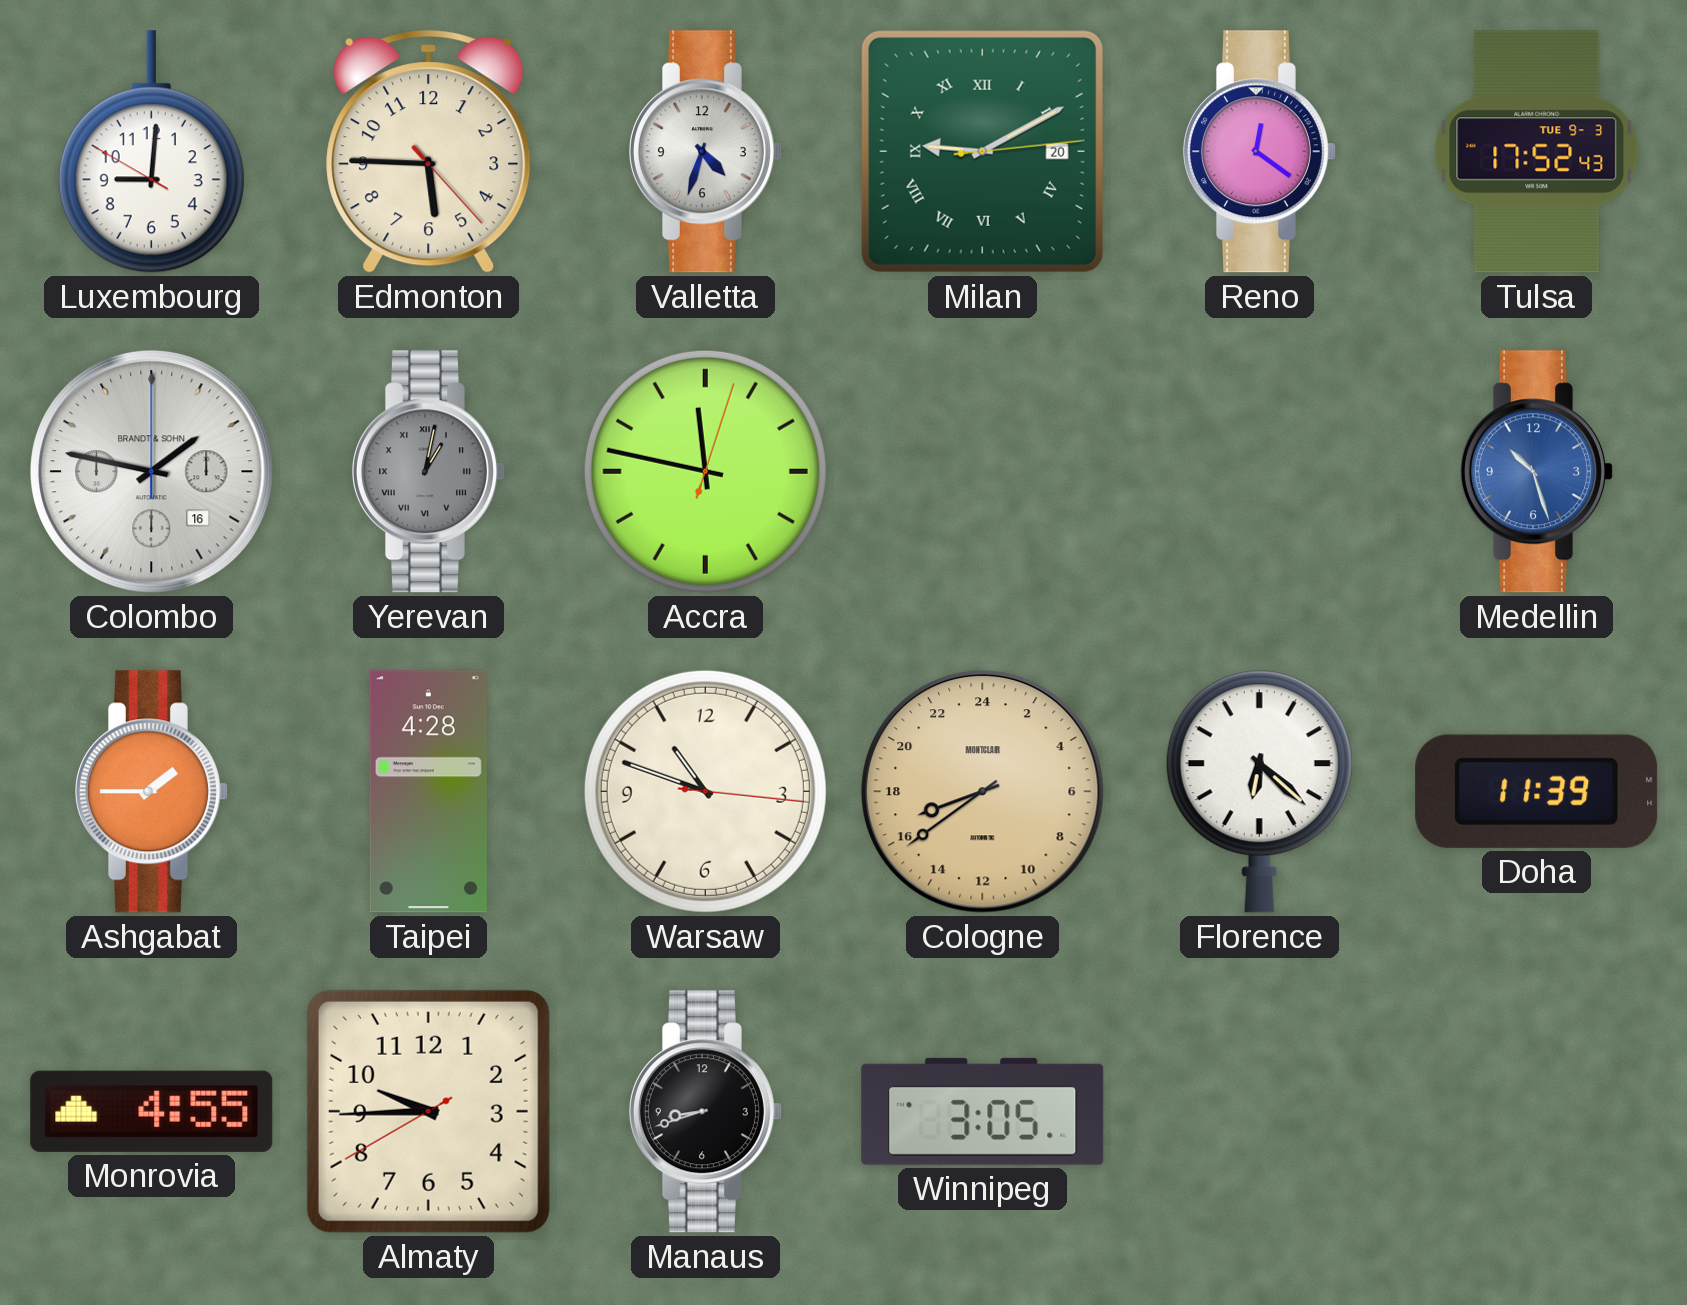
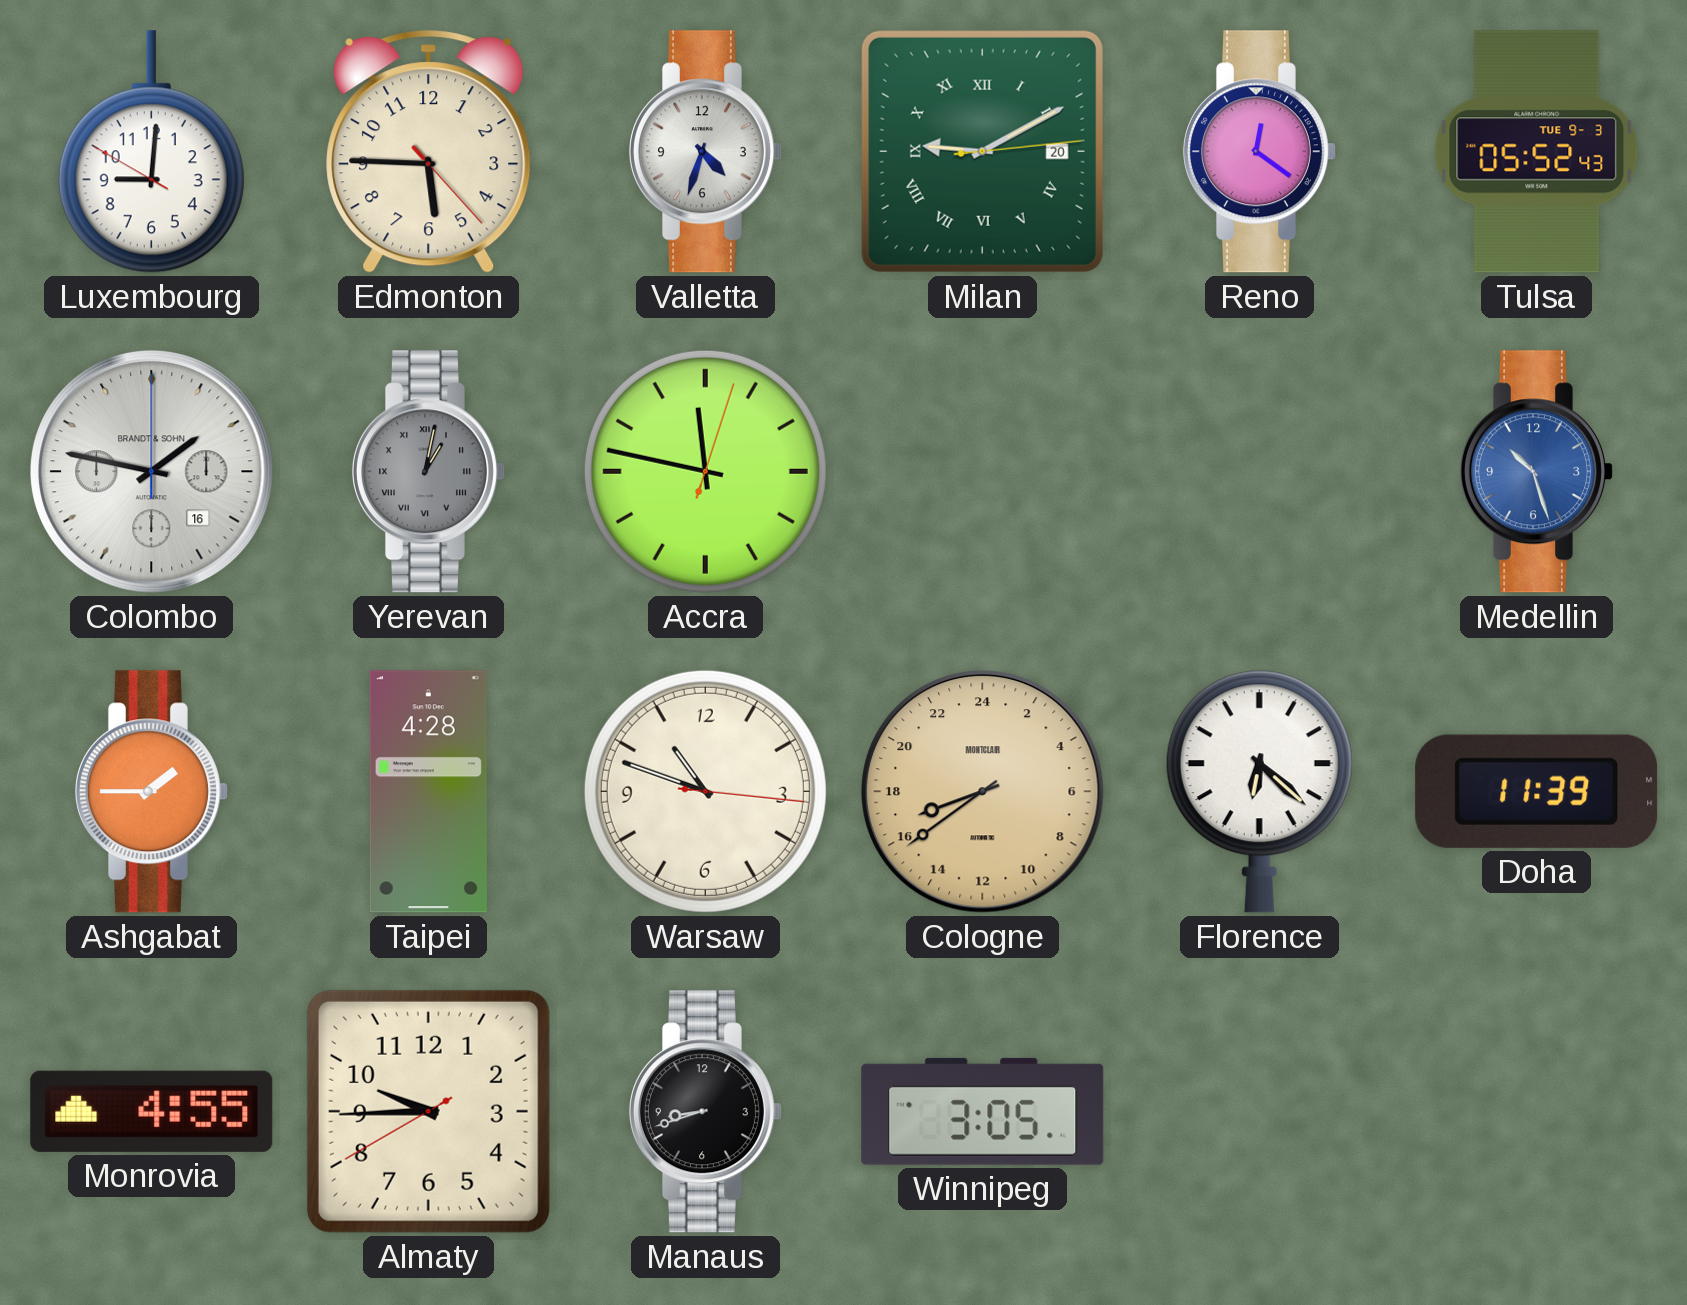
Tulsa: 17:52 -> 05:52
